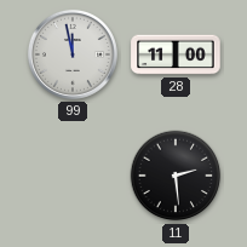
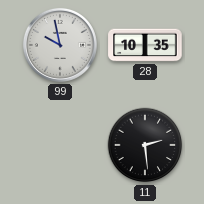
99: 11:58 -> 9:58
28: 11:00 -> 10:35
